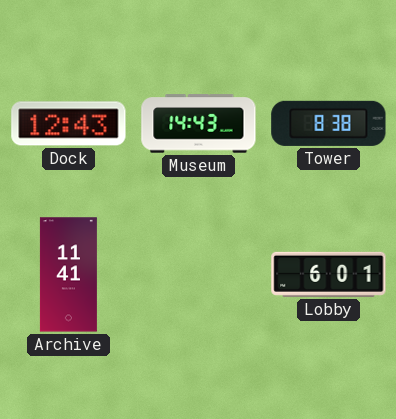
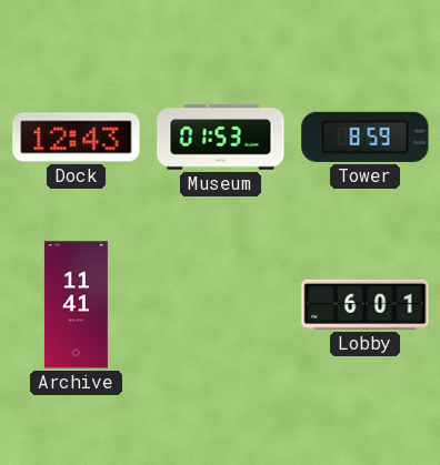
Museum: 14:43 -> 01:53
Tower: 8:38 -> 8:59
